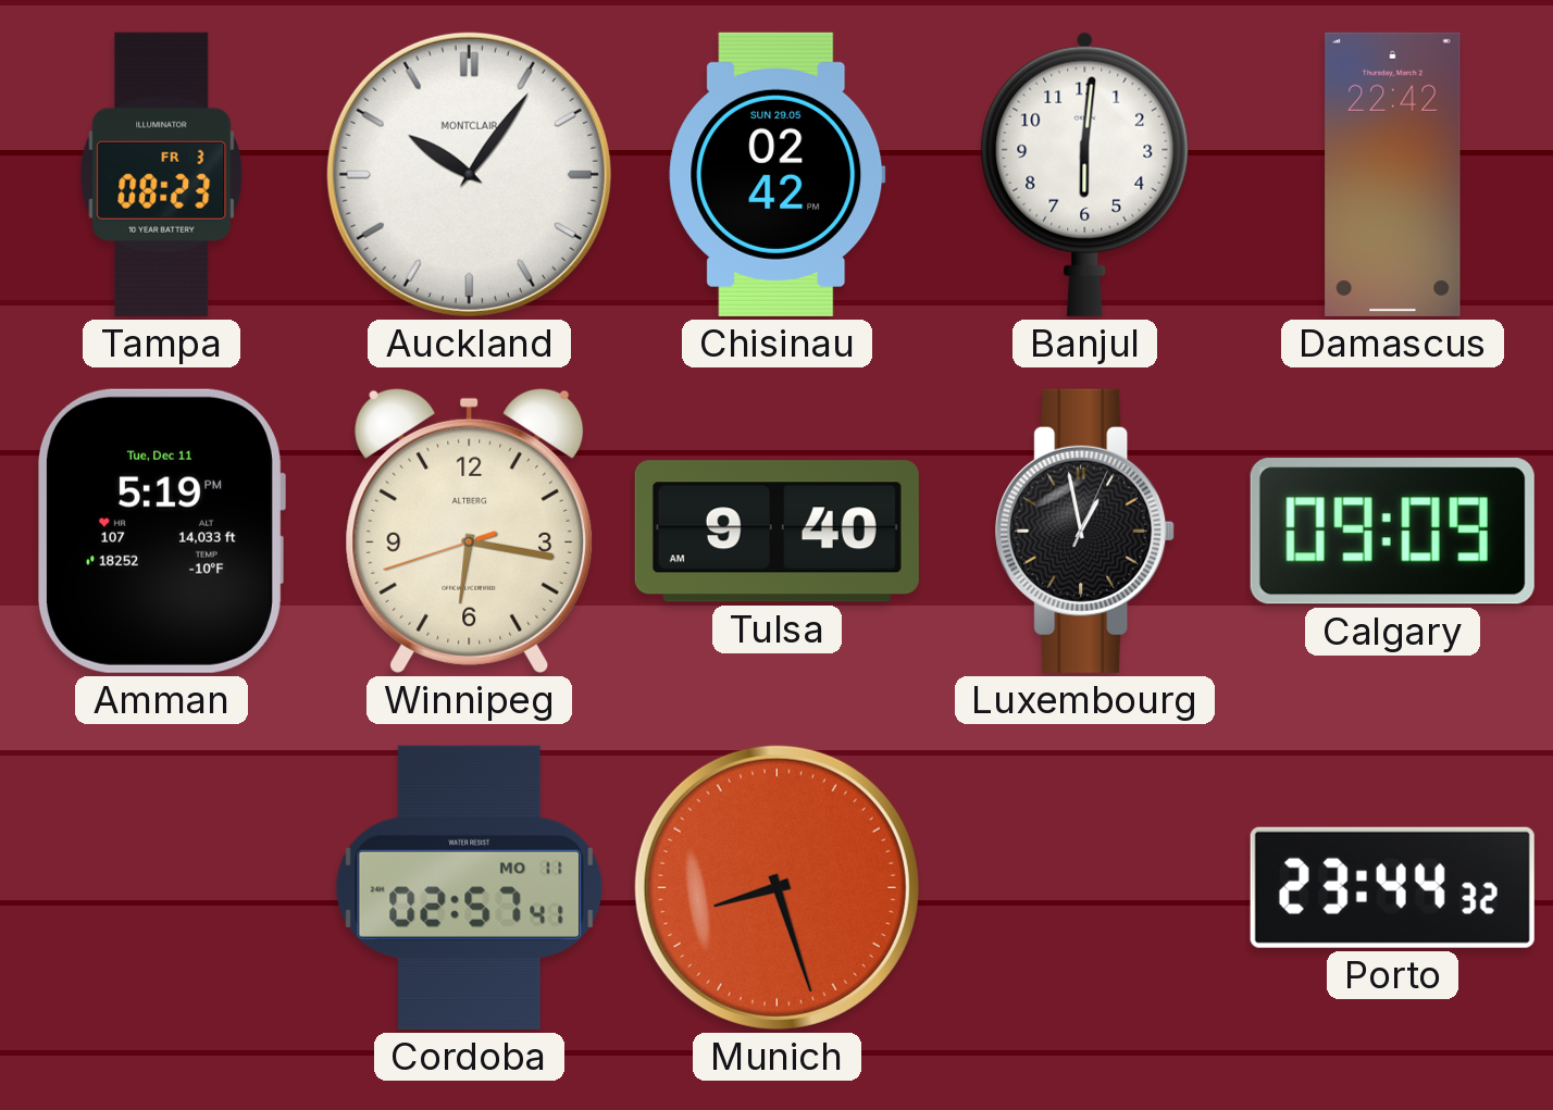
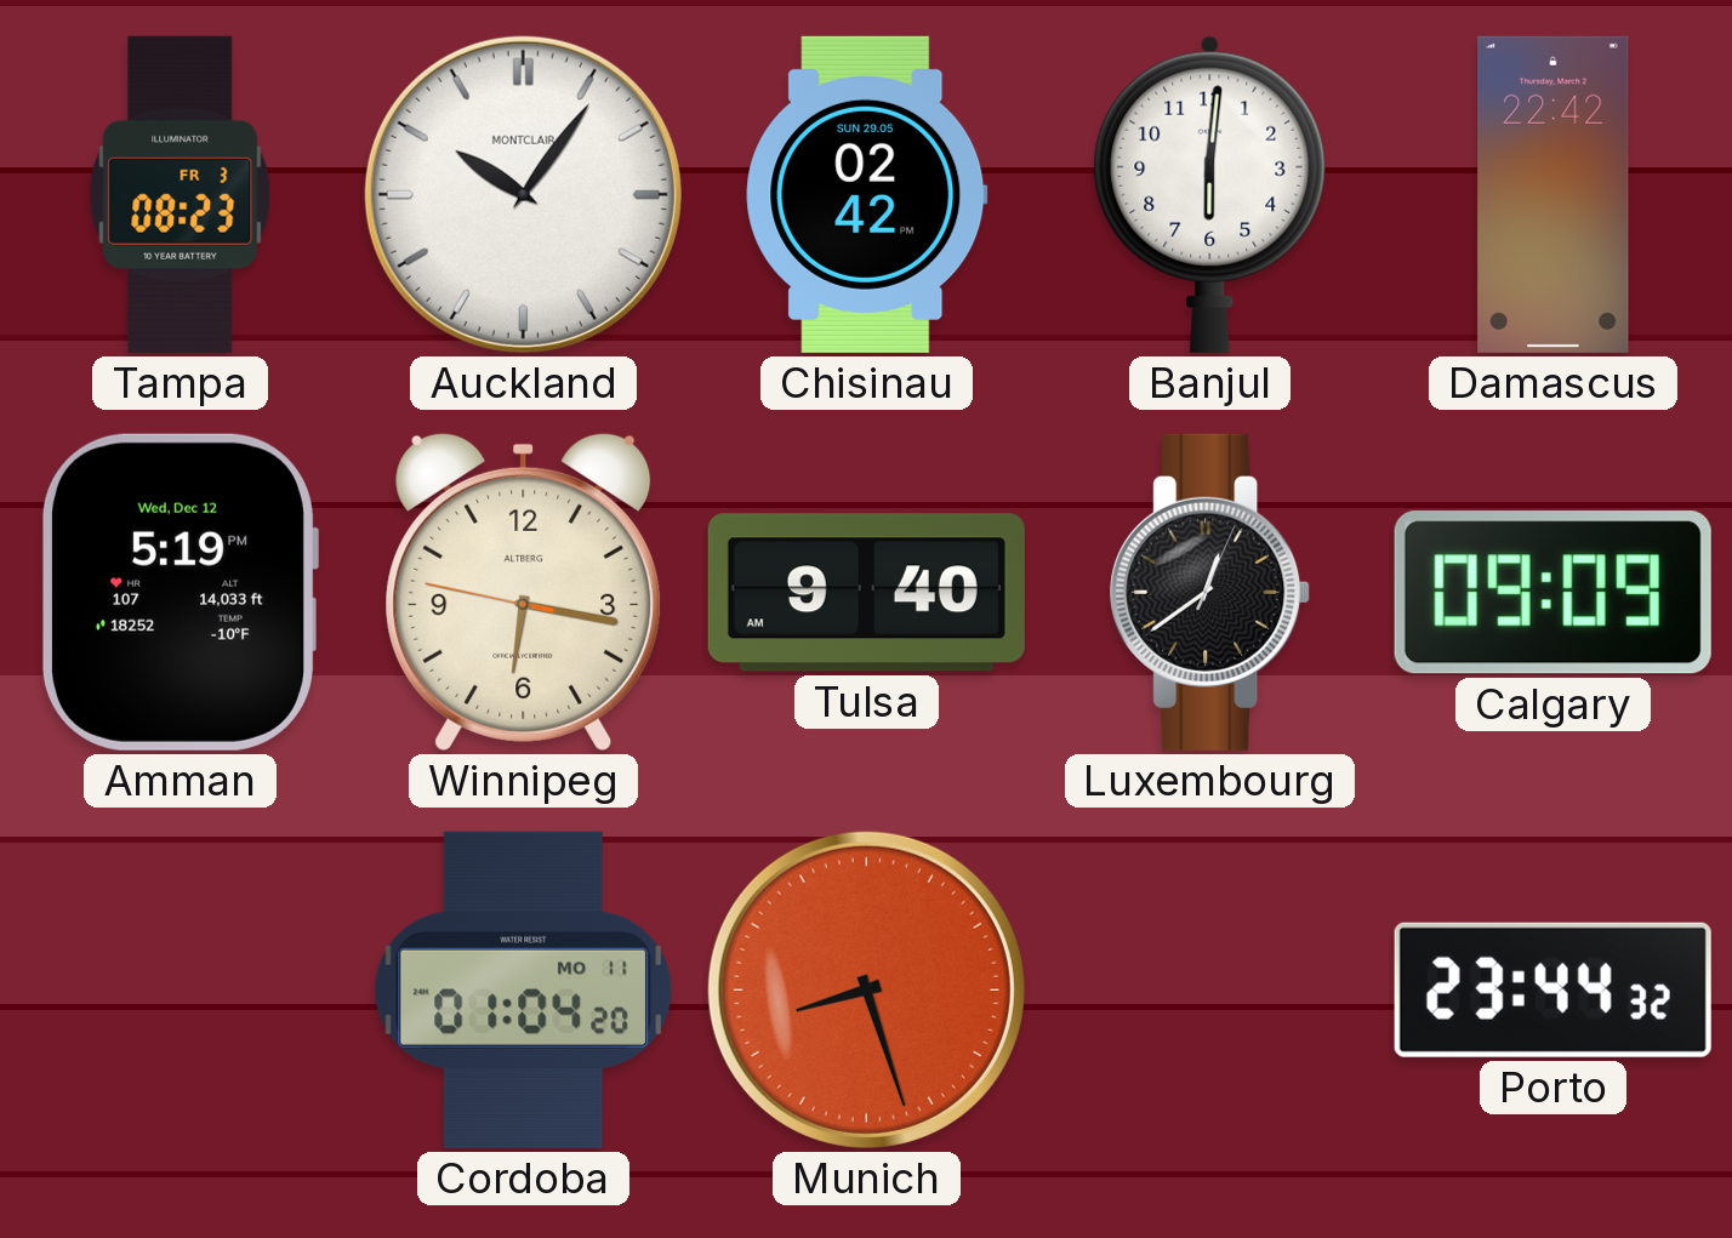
Amman date: Tue, Dec 11 -> Wed, Dec 12
Winnipeg: 6:16:42 -> 6:16:47
Luxembourg: 12:58 -> 12:39
Cordoba: 02:57 -> 01:04
